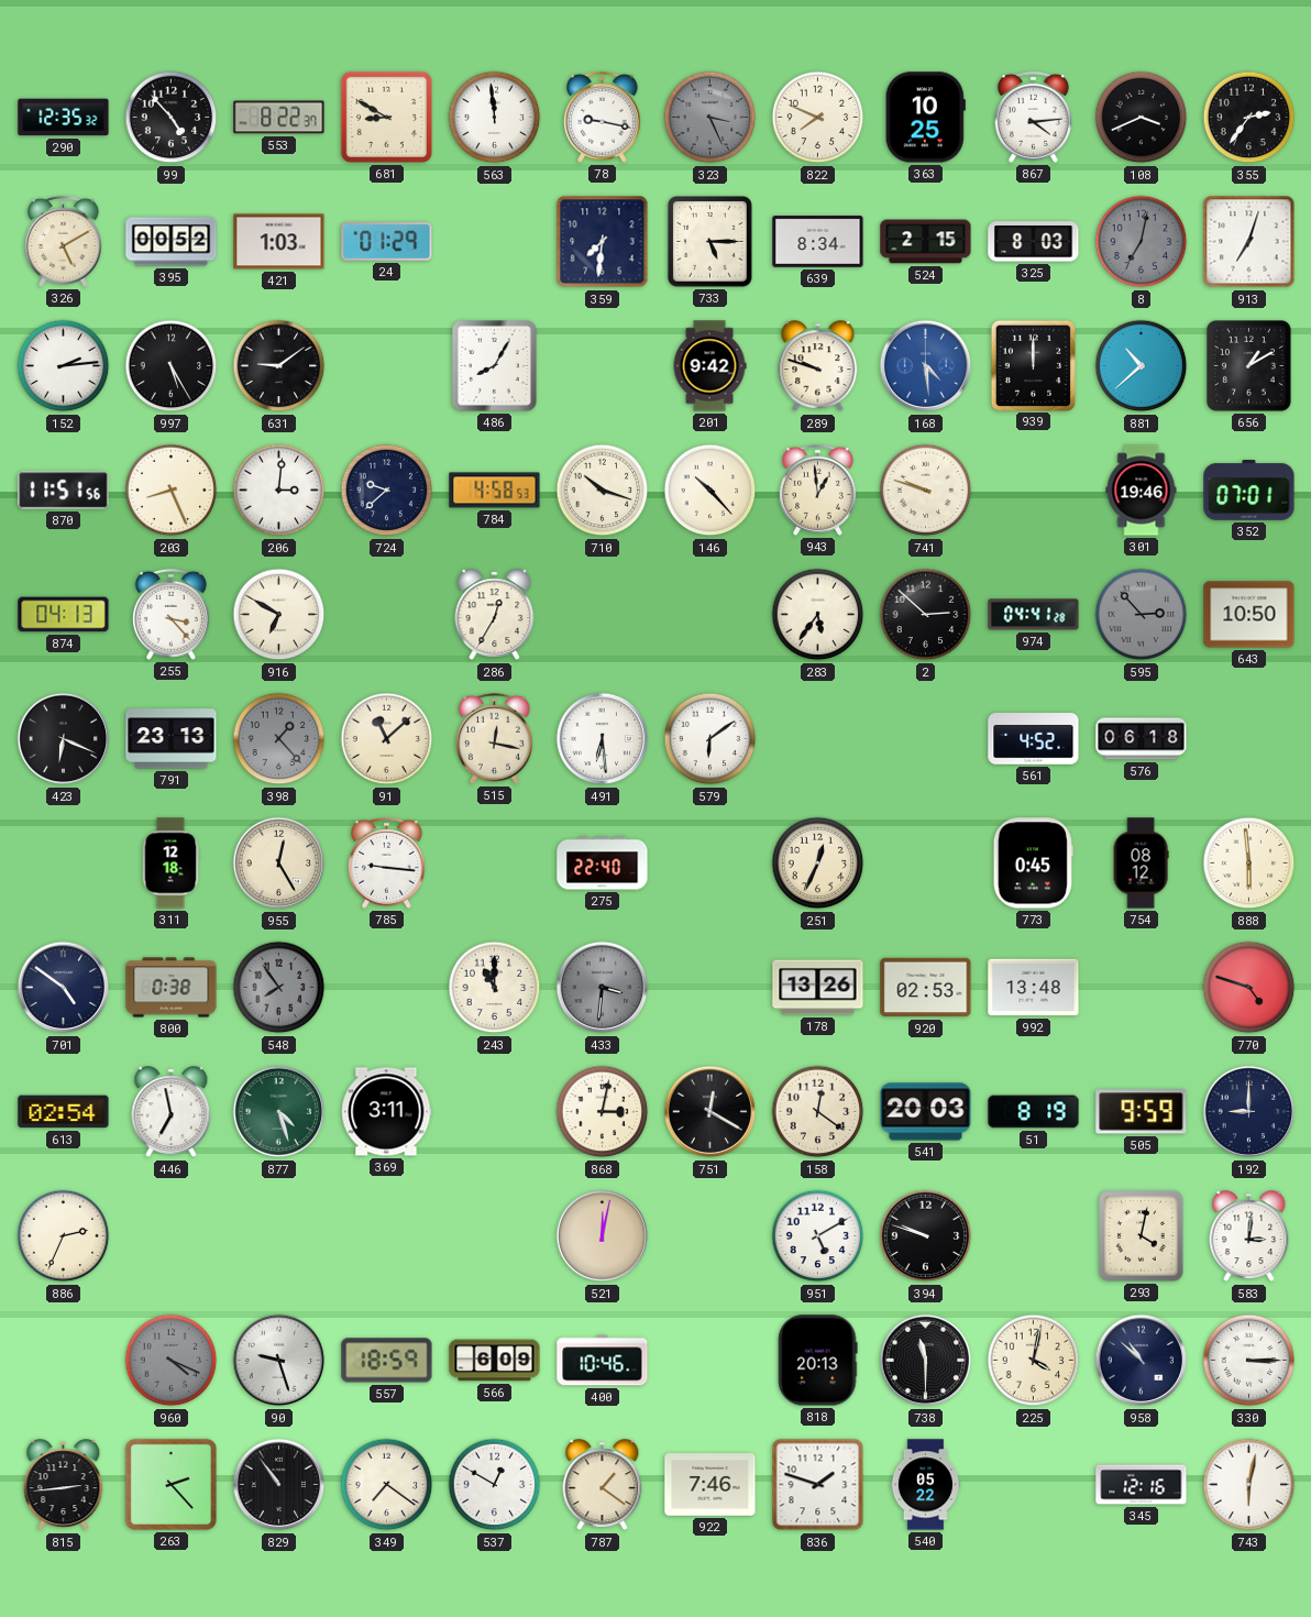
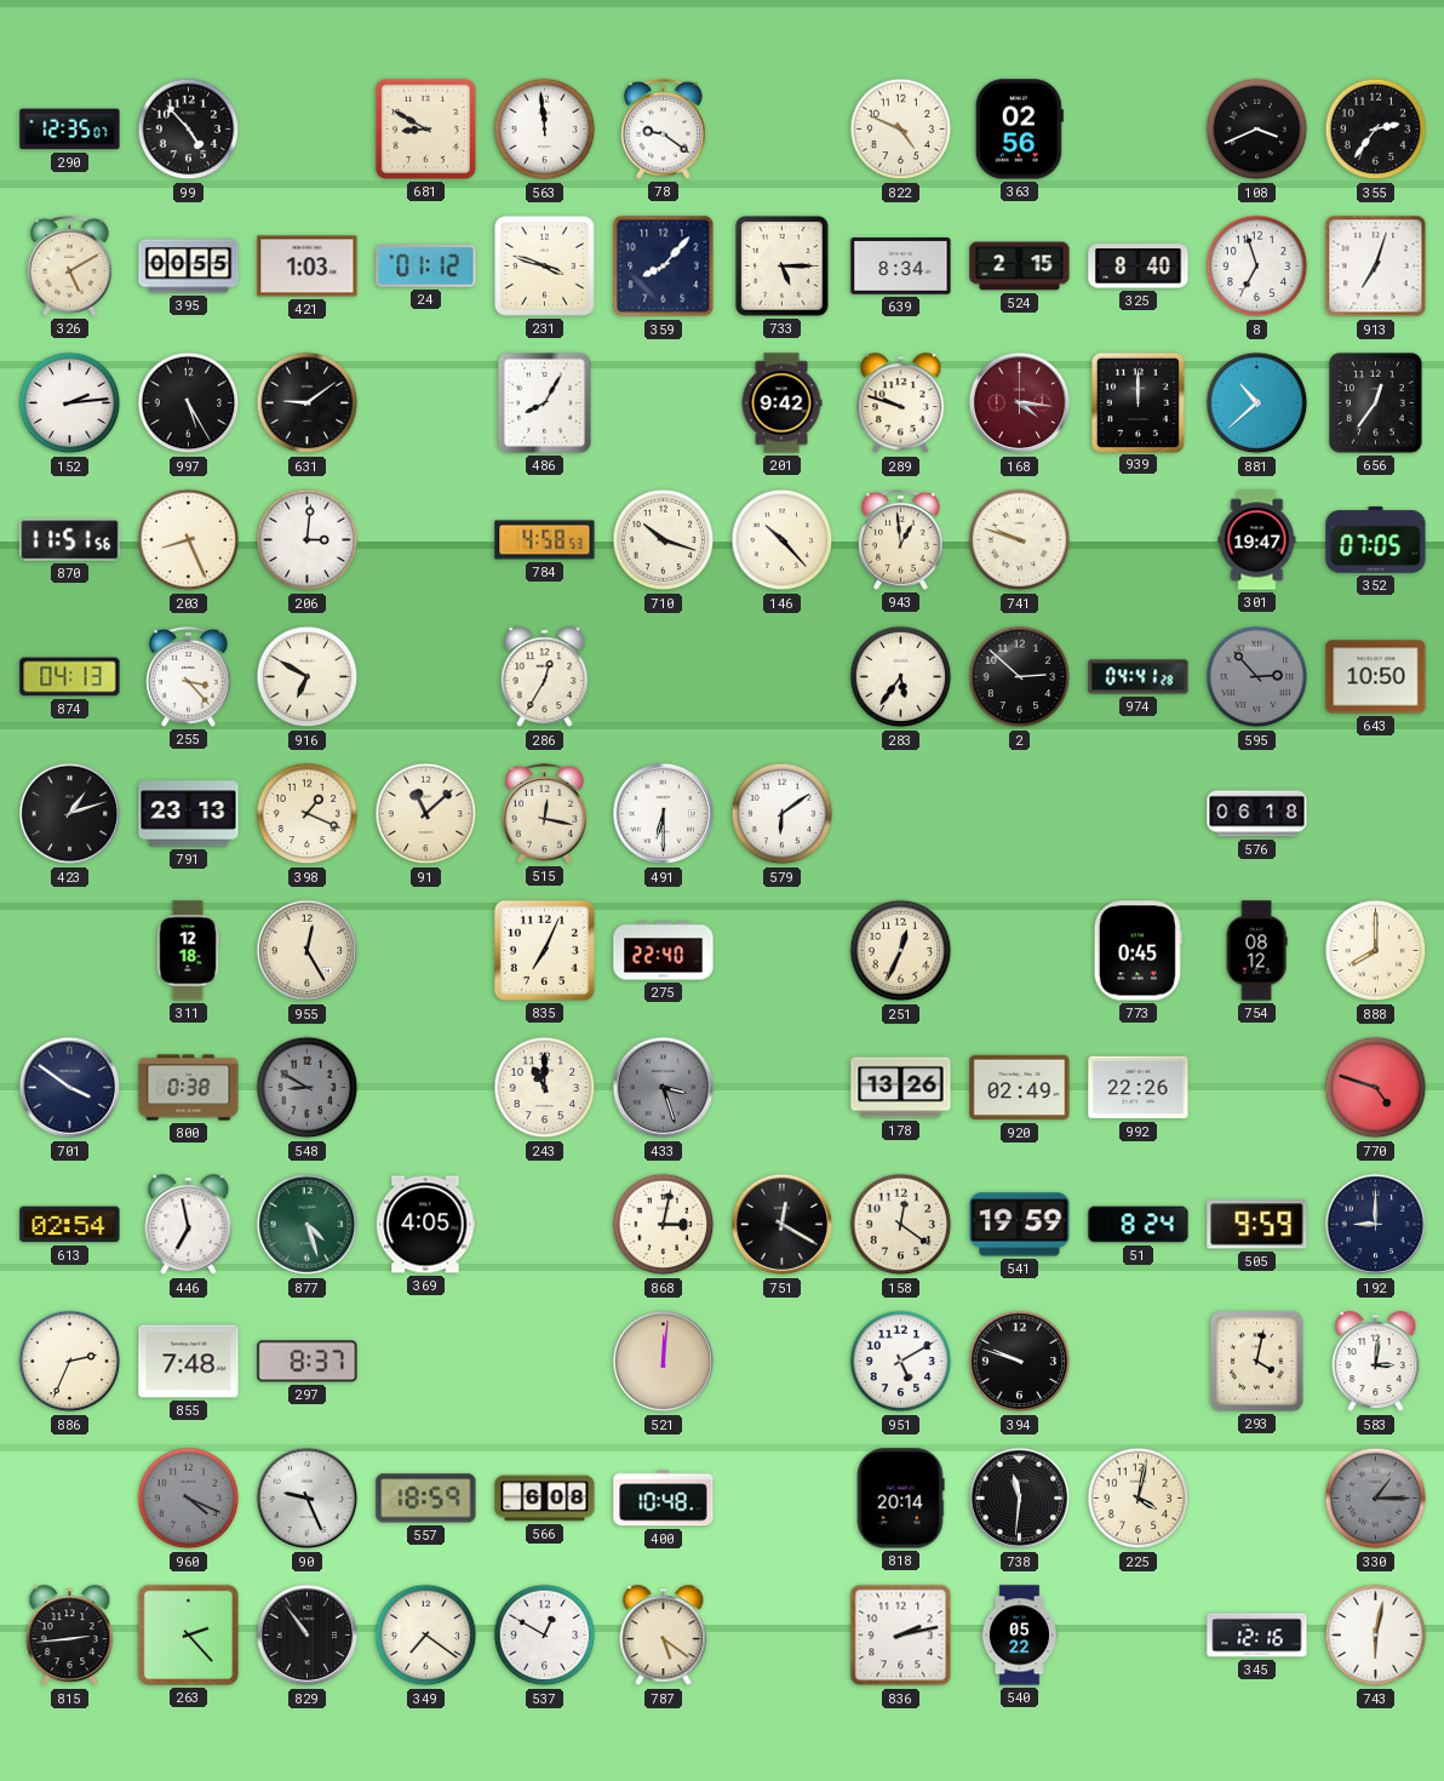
290: 12:35:32 -> 12:35:07
553: 8:22 -> none
78: 9:17 -> 9:21
323: 3:26 -> none
822: 7:49 -> 4:49
363: 10:25 -> 02:56
867: 4:14 -> none
395: 00:52 -> 00:55
24: 01:29 -> 01:12
231: none -> 3:48
359: 7:31 -> 8:07
325: 8:03 -> 8:40
8: 7:02 -> 6:57
8 dial: grey -> white
168: 4:29 -> 4:16
168 dial: blue -> burgundy
656: 1:10 -> 12:36
724: 9:38 -> none
301: 19:46 -> 19:47
352: 07:01 -> 07:05
423: 6:19 -> 1:12
398: 1:23 -> 1:19
398 dial: grey -> cream
491: 6:29 -> 6:30
561: 4:52 -> none
785: 9:16 -> none
835: none -> 7:04
888: 5:59 -> 8:00
701: 4:51 -> 3:51
548: 7:54 -> 8:50
433: 3:31 -> 3:27
920: 02:53 -> 02:49
992: 13:48 -> 22:26
369: 3:11 -> 4:05
541: 20:03 -> 19:59
51: 8:19 -> 8:24
855: none -> 7:48
297: none -> 8:37
521: 12:02 -> 12:01
90: 9:27 -> 9:26
566: 6:09 -> 6:08
400: 10:46 -> 10:48
818: 20:13 -> 20:14
738: 11:30 -> 11:31
958: 10:52 -> none
330: 3:15 -> 1:15
330 dial: white -> grey
787: 1:21 -> 5:21
922: 7:46 -> none
836: 1:48 -> 2:13
